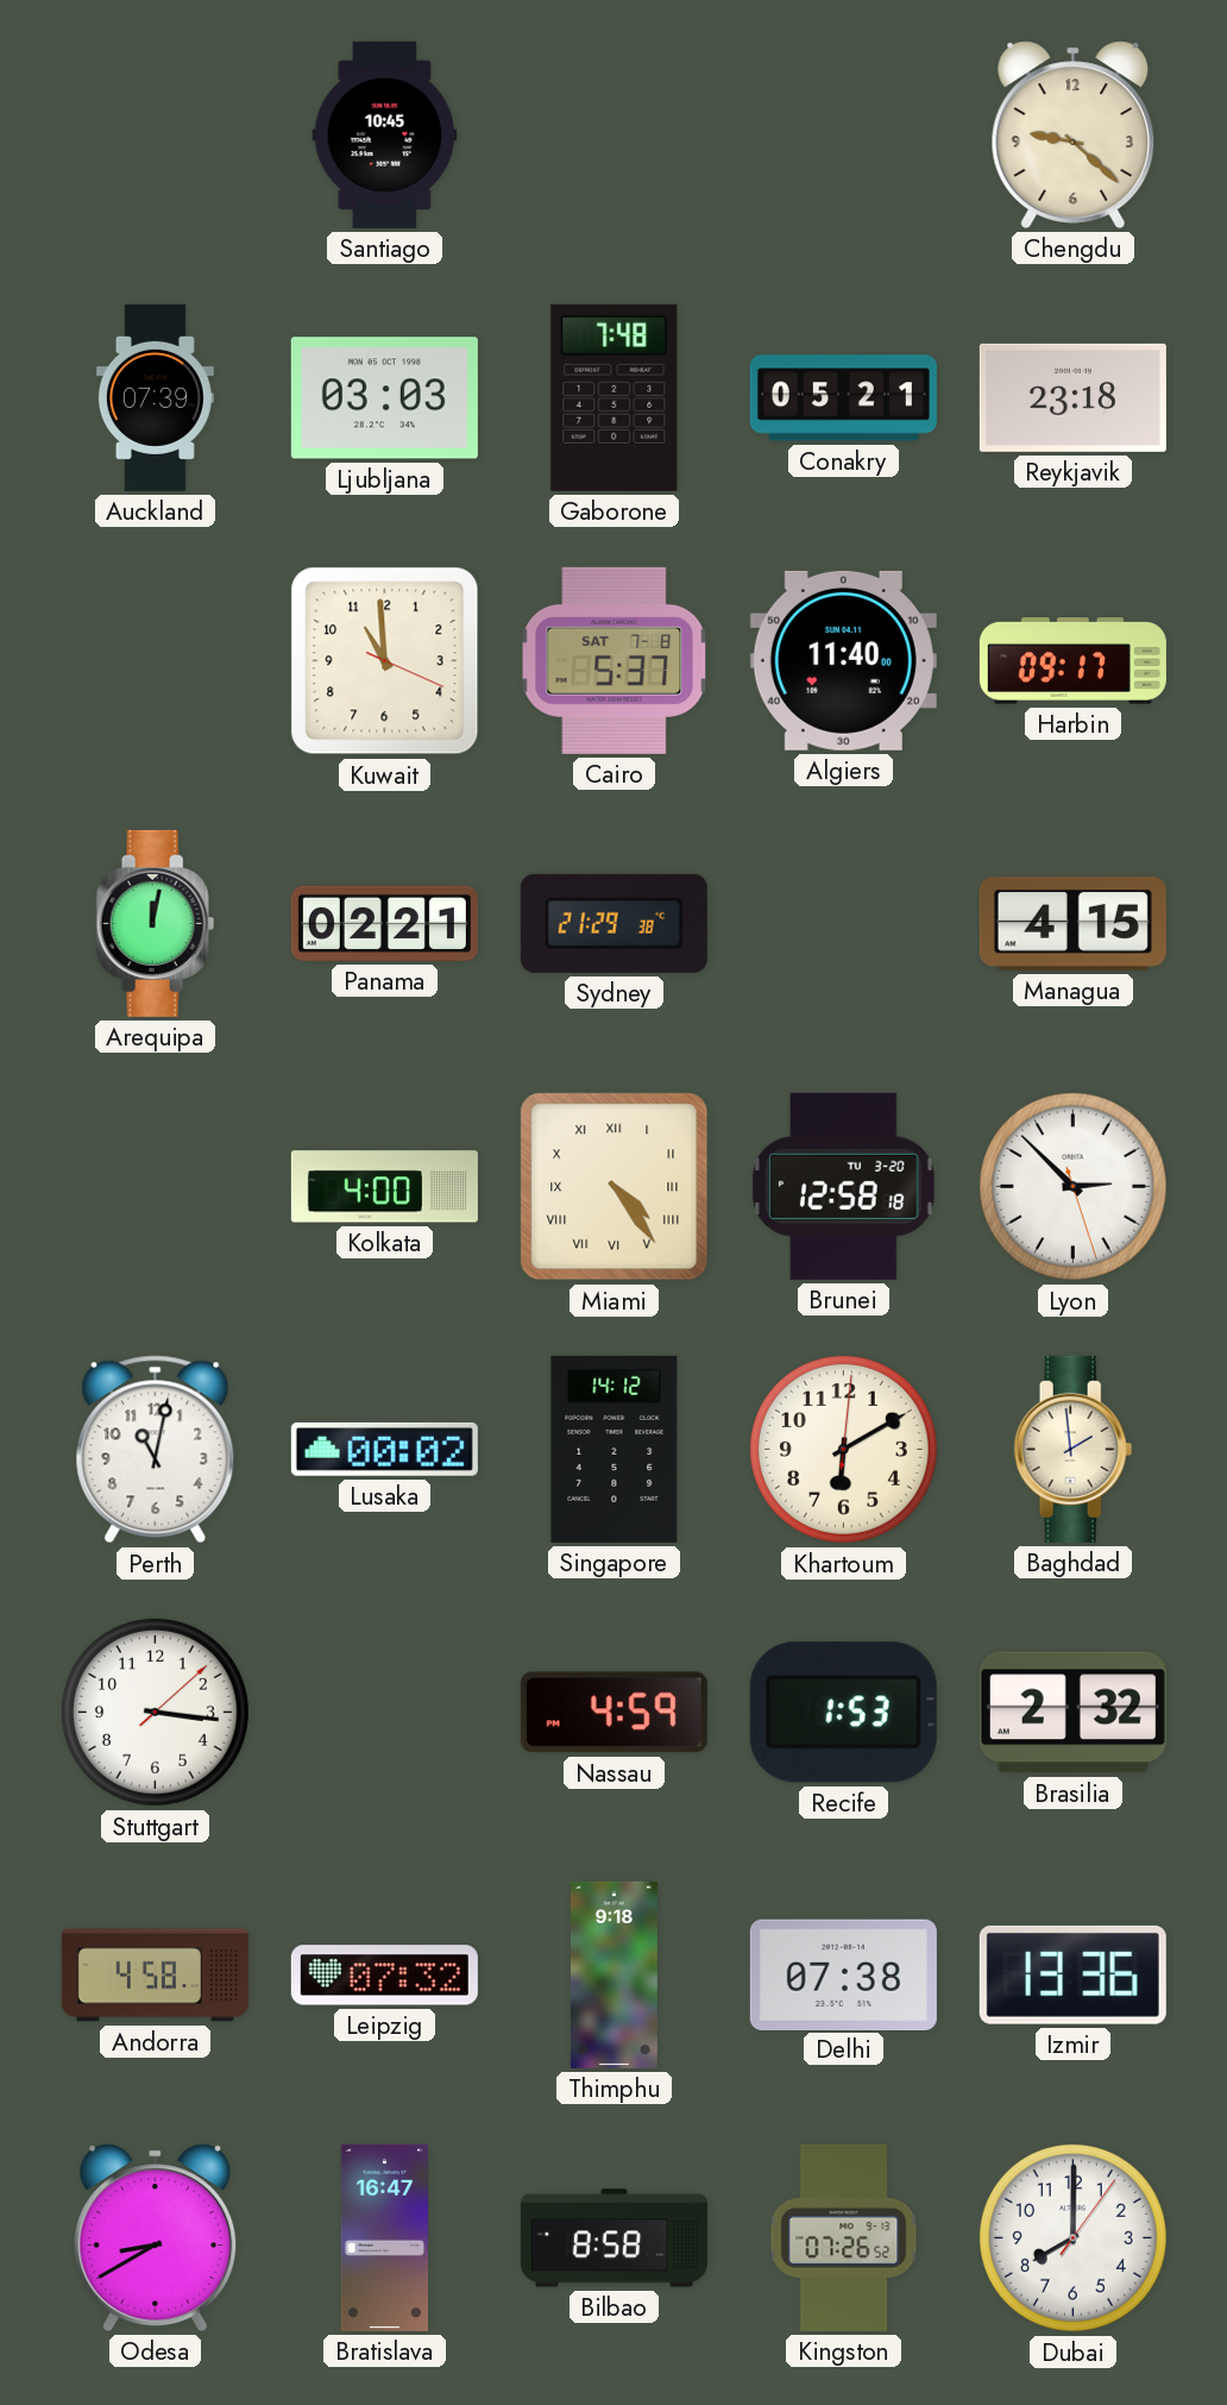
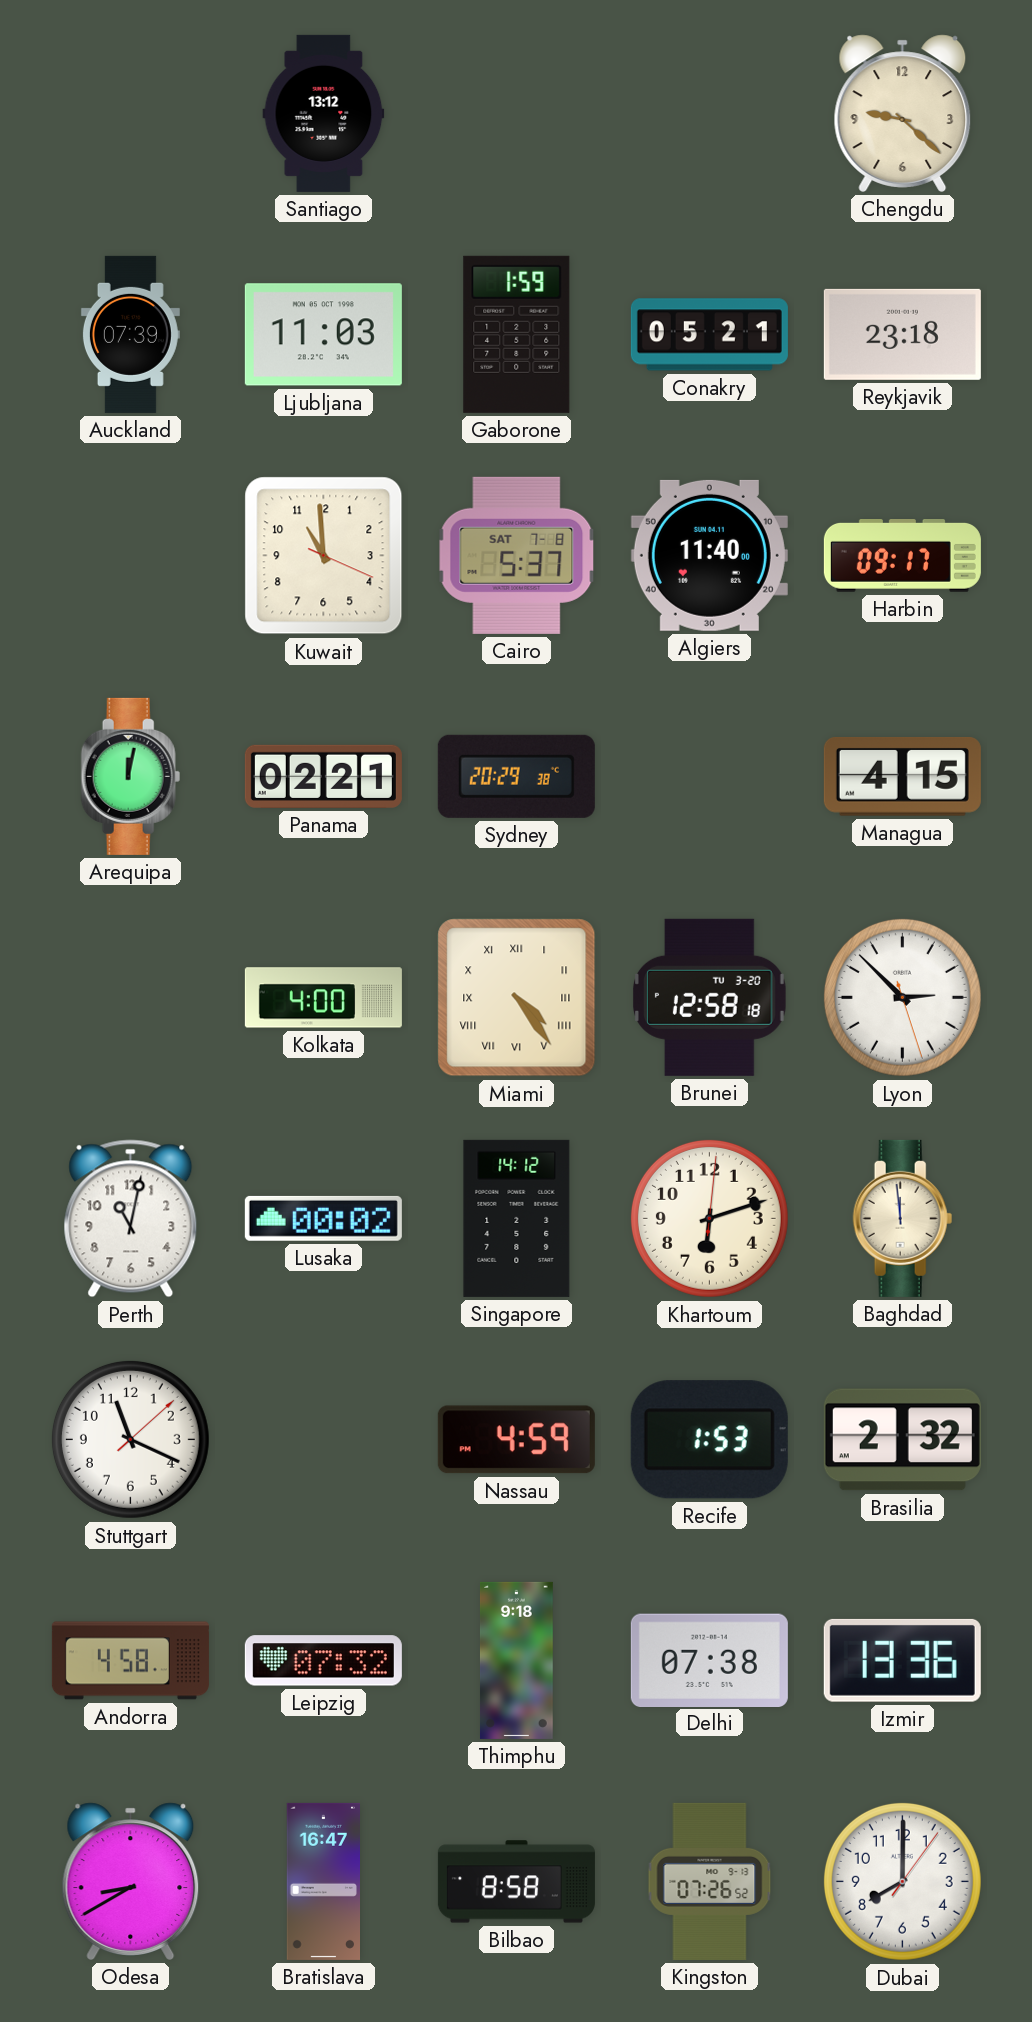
Santiago: 10:45 -> 13:12
Ljubljana: 03:03 -> 11:03
Gaborone: 7:48 -> 1:59
Sydney: 21:29 -> 20:29
Khartoum: 6:10 -> 6:12
Baghdad: 1:59 -> 11:59
Stuttgart: 3:16 -> 11:19
